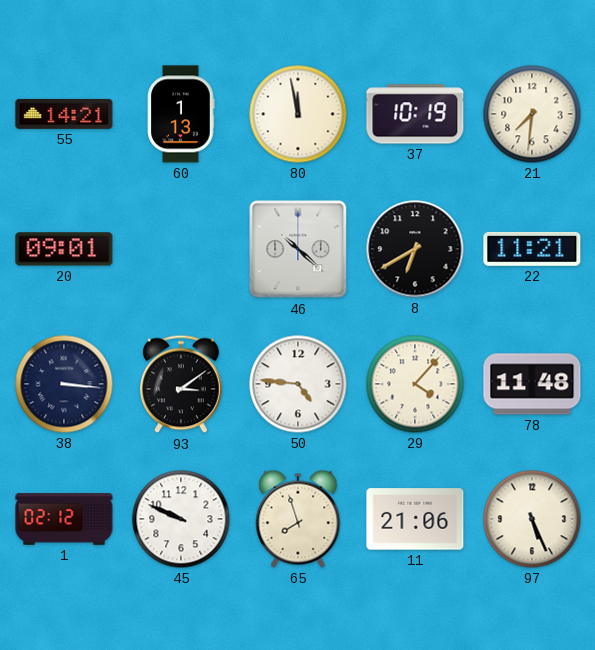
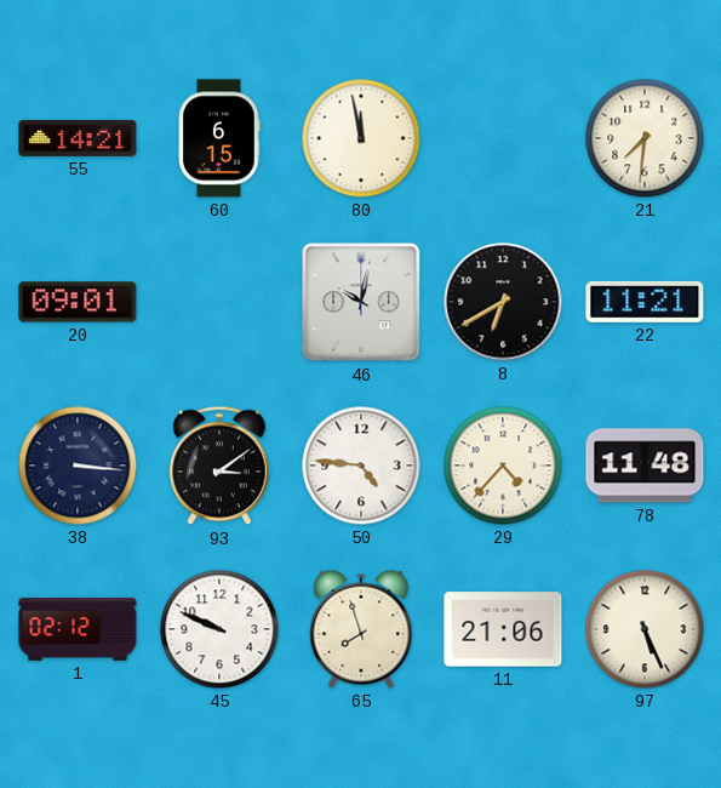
60: 1:13 -> 6:15
37: 10:19 -> none
46: 10:22 -> 10:02
29: 4:07 -> 4:37
